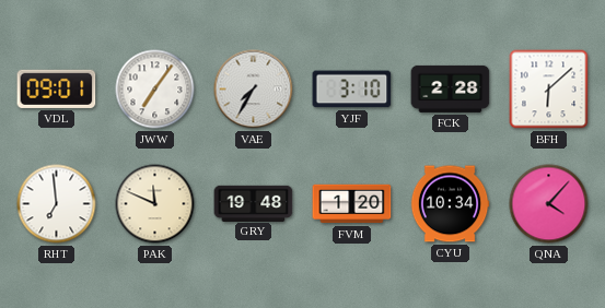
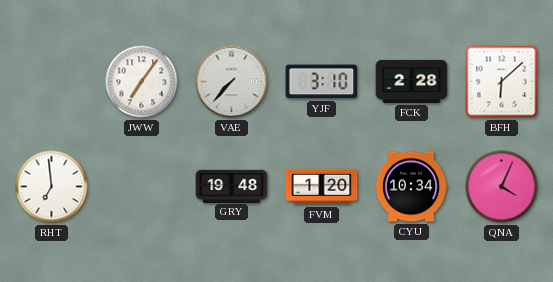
VDL: 09:01 -> none
VAE: 7:35 -> 7:37
PAK: 11:49 -> none
QNA: 4:07 -> 4:04
